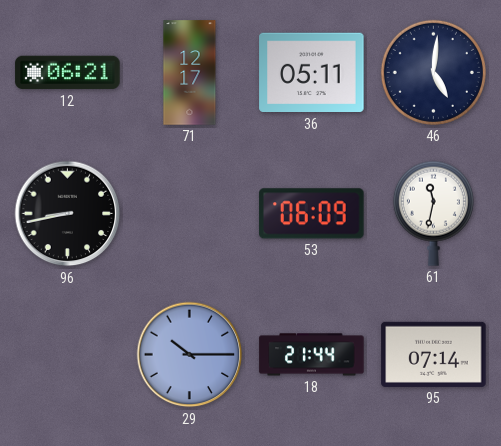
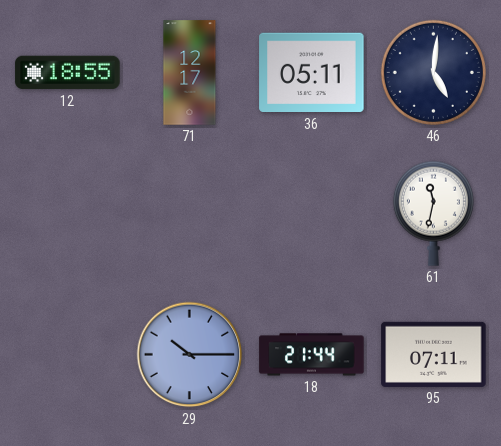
12: 06:21 -> 18:55
96: 8:43 -> none
53: 06:09 -> none
95: 07:14 -> 07:11
